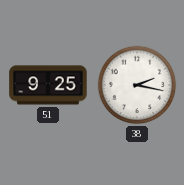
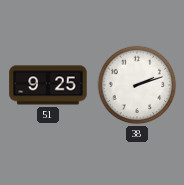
38: 2:17 -> 2:12
